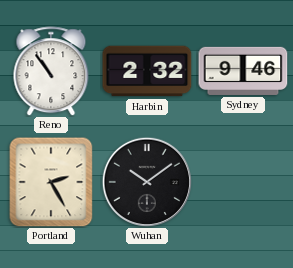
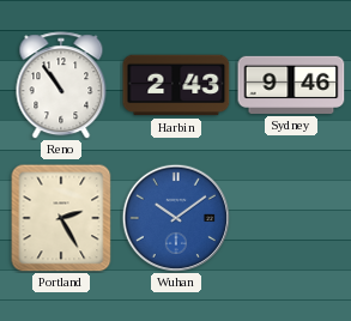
Harbin: 2:32 -> 2:43
Wuhan dial: black -> blue
